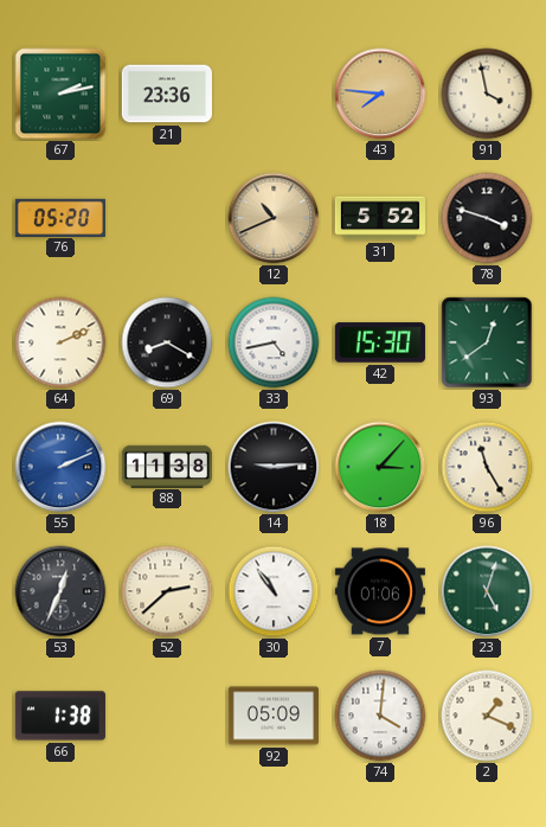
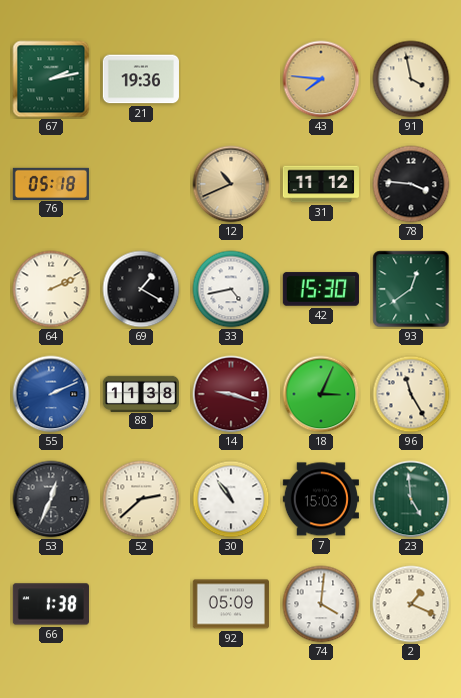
21: 23:36 -> 19:36
76: 05:20 -> 05:18
31: 5:52 -> 11:12
78: 3:48 -> 3:46
69: 8:20 -> 1:20
14: 9:14 -> 9:18
14 dial: black -> burgundy
18: 3:07 -> 3:04
7: 01:06 -> 15:03
23: 5:03 -> 4:59
